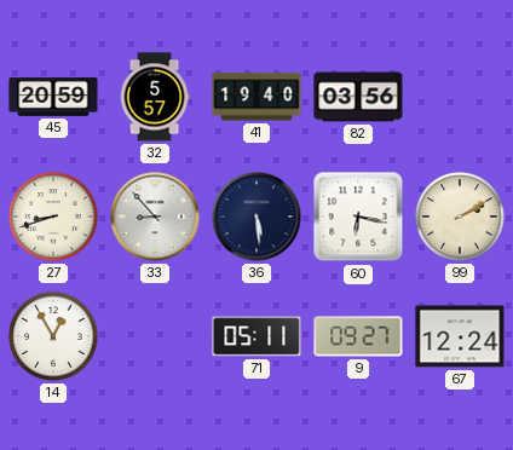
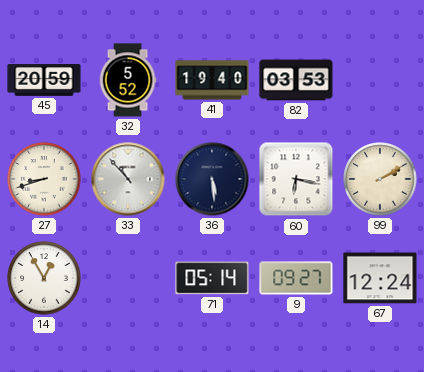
32: 5:57 -> 5:52
82: 03:56 -> 03:53
33: 8:53 -> 10:53
71: 05:11 -> 05:14
